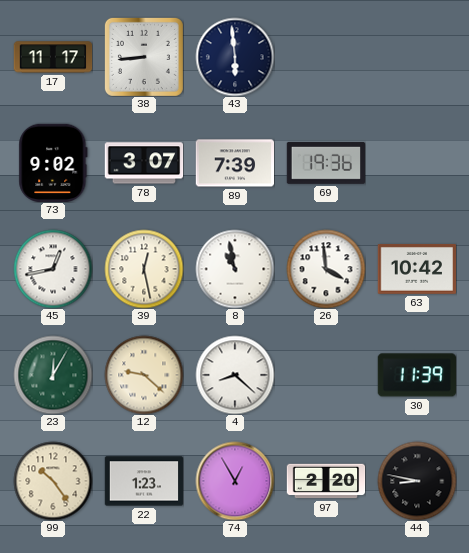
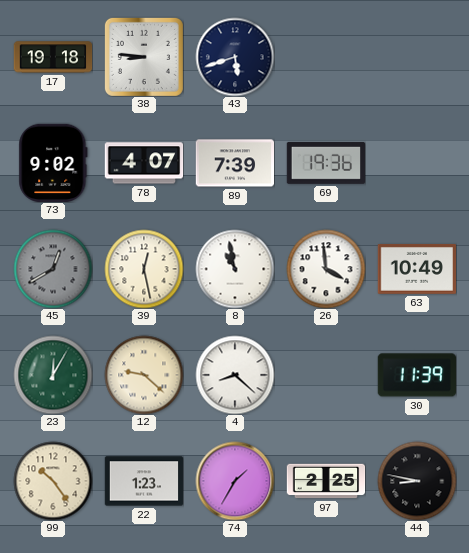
17: 11:17 -> 19:18
38: 8:44 -> 8:46
43: 5:59 -> 5:42
78: 3:07 -> 4:07
45: 12:43 -> 12:40
45 dial: white -> grey
63: 10:42 -> 10:49
74: 12:55 -> 1:35
97: 2:20 -> 2:25
